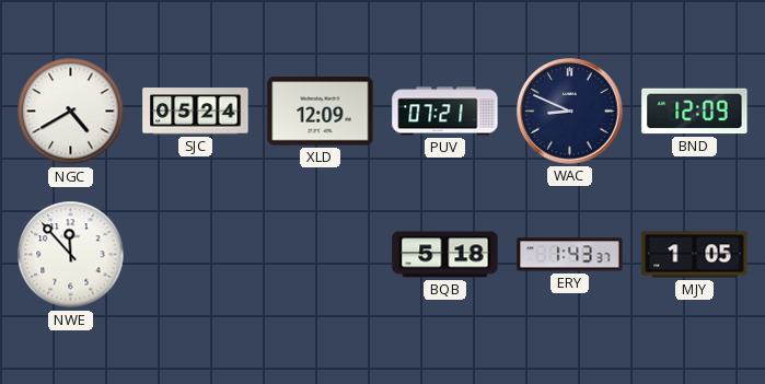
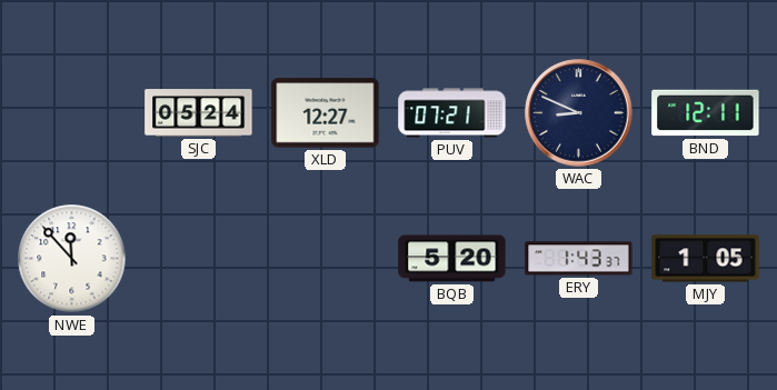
NGC: 4:40 -> none
XLD: 12:09 -> 12:27
BND: 12:09 -> 12:11
BQB: 5:18 -> 5:20
